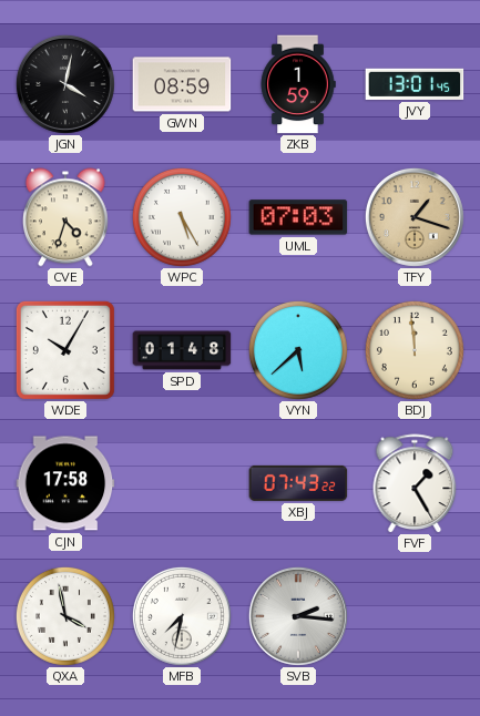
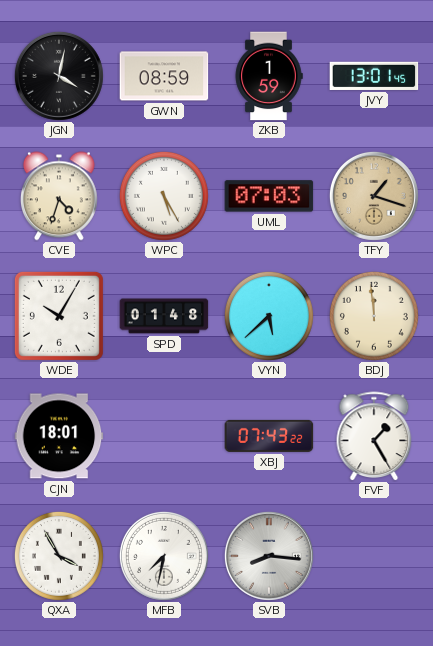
CJN: 17:58 -> 18:01
QXA: 3:58 -> 3:55
SVB: 2:16 -> 8:16
